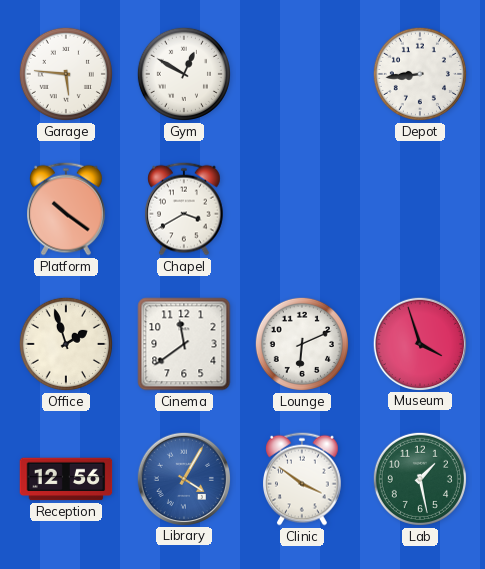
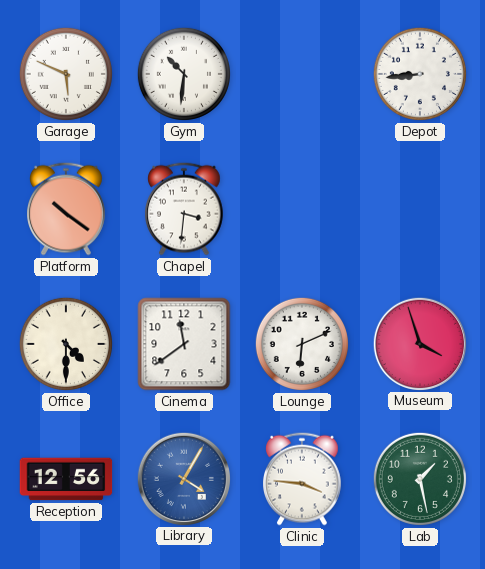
Garage: 5:46 -> 5:49
Gym: 12:50 -> 10:31
Chapel: 3:40 -> 3:31
Office: 1:57 -> 4:30
Clinic: 3:51 -> 3:46
